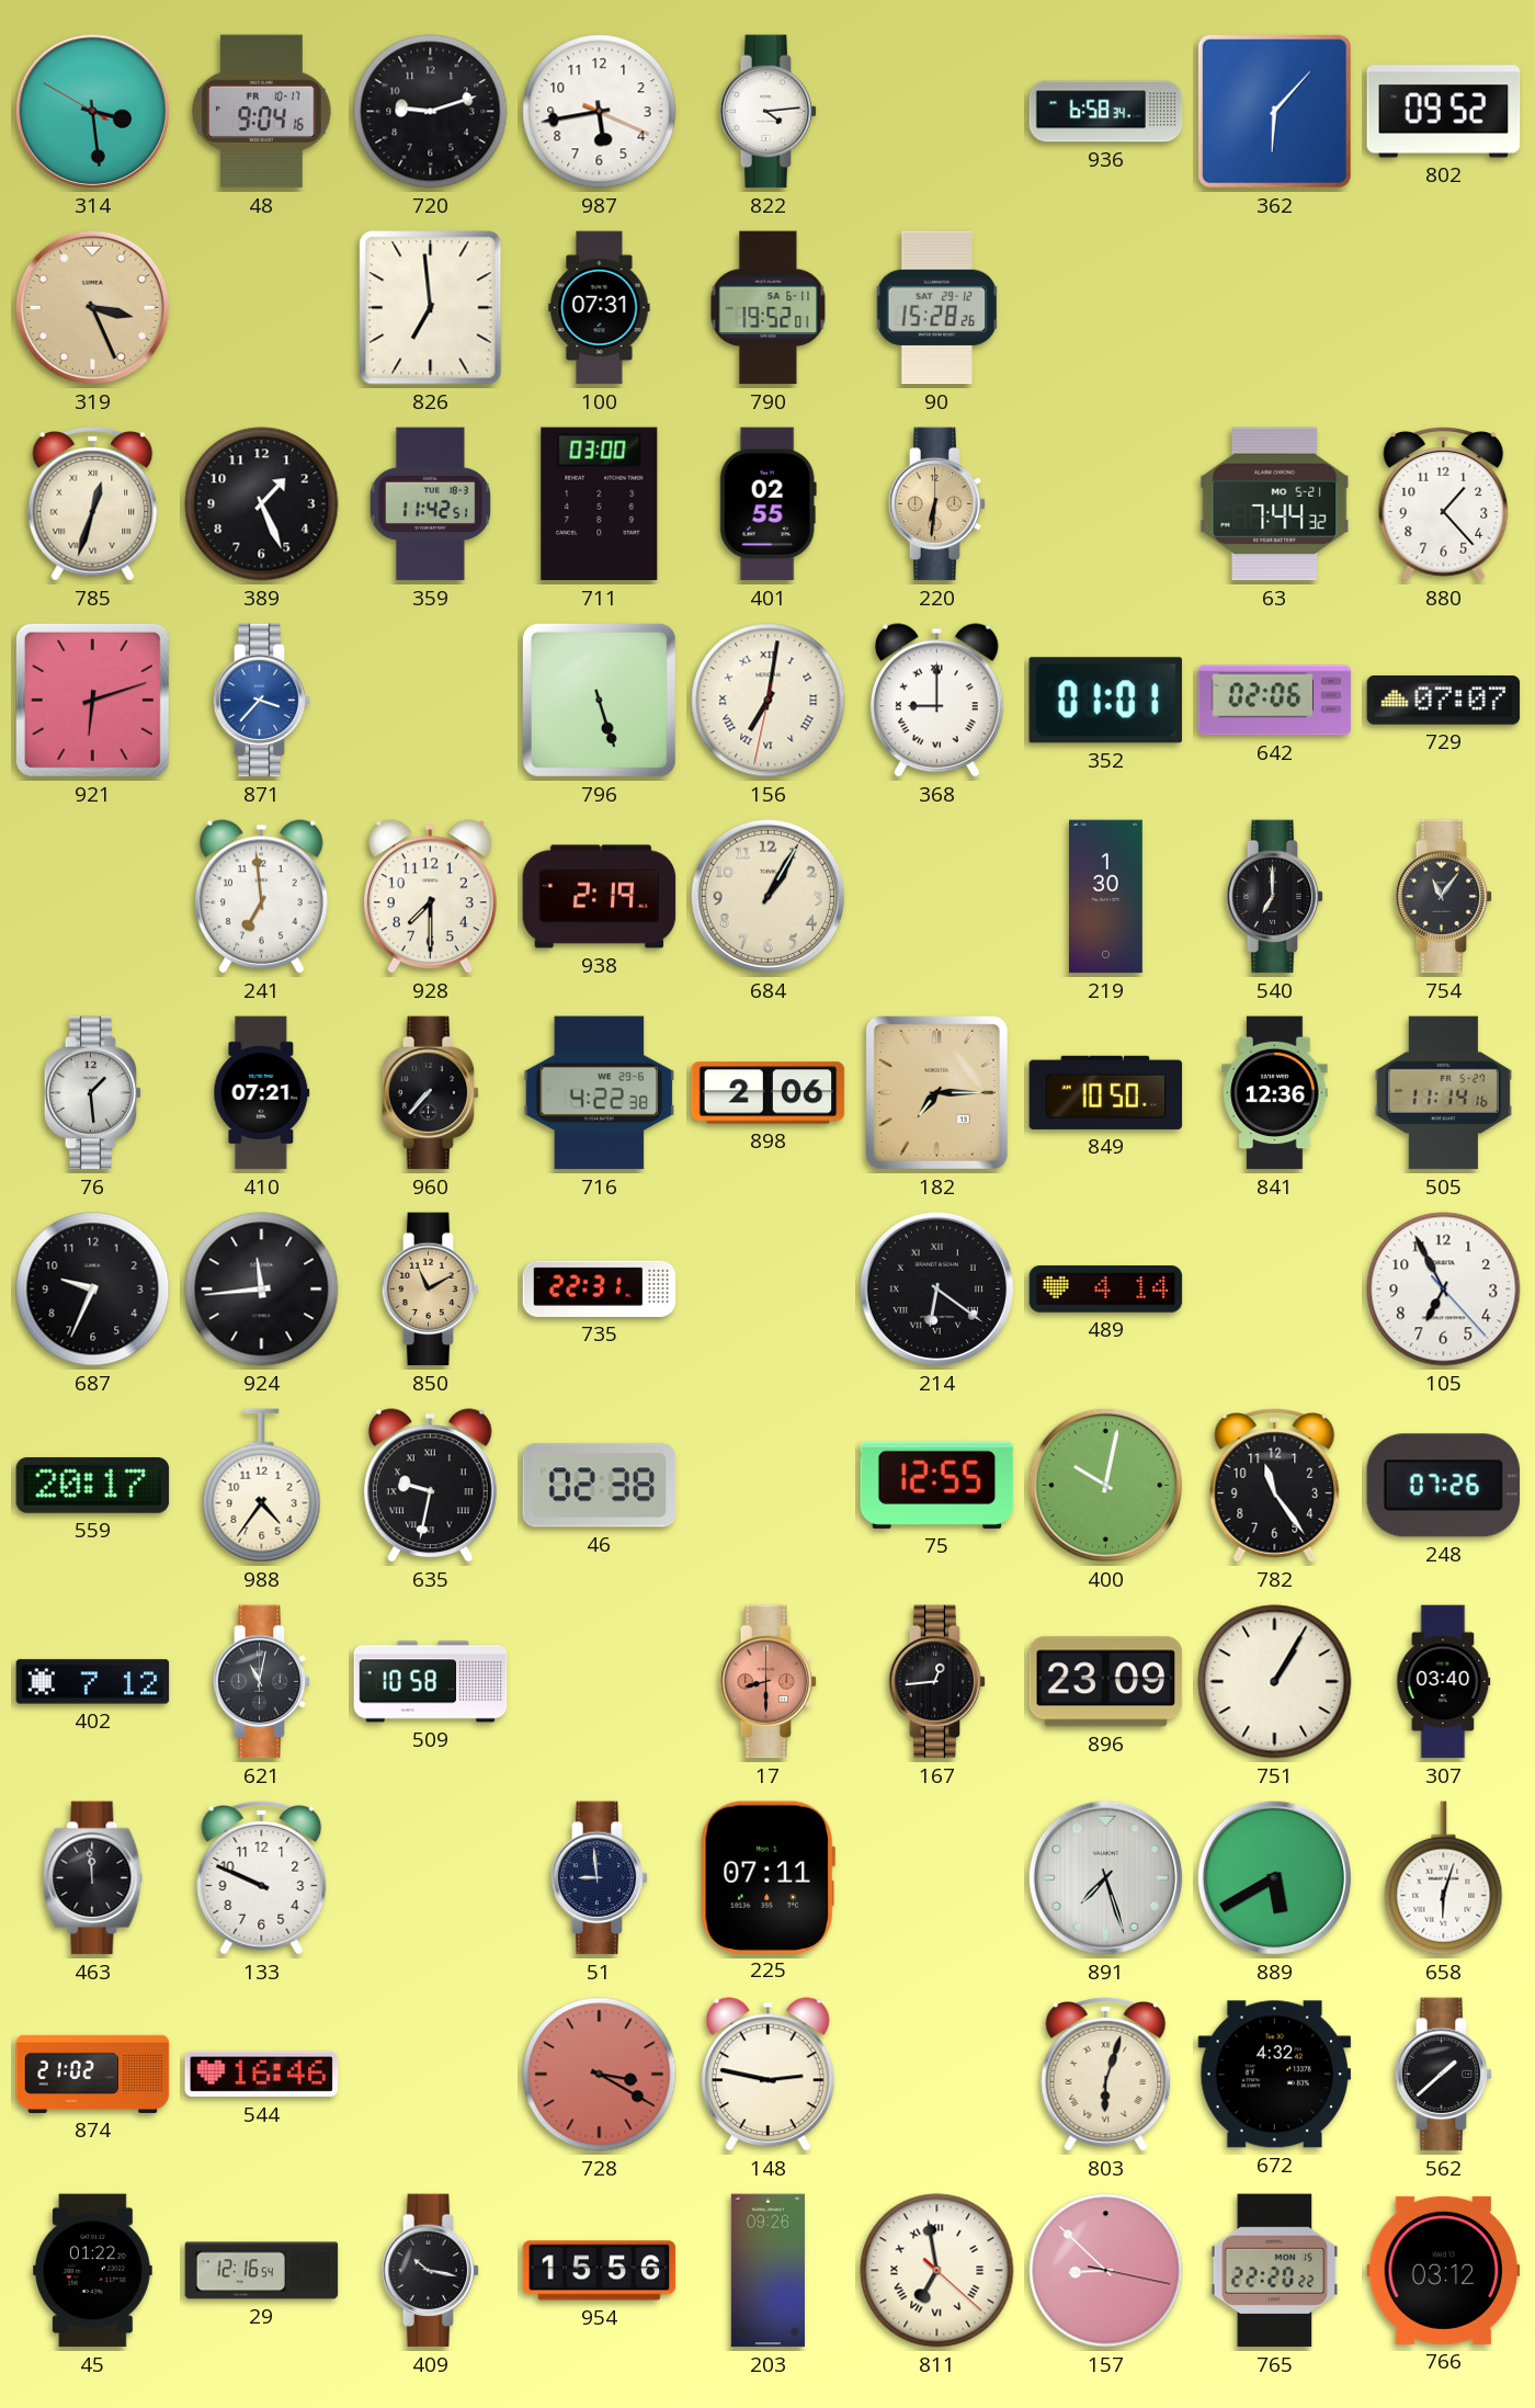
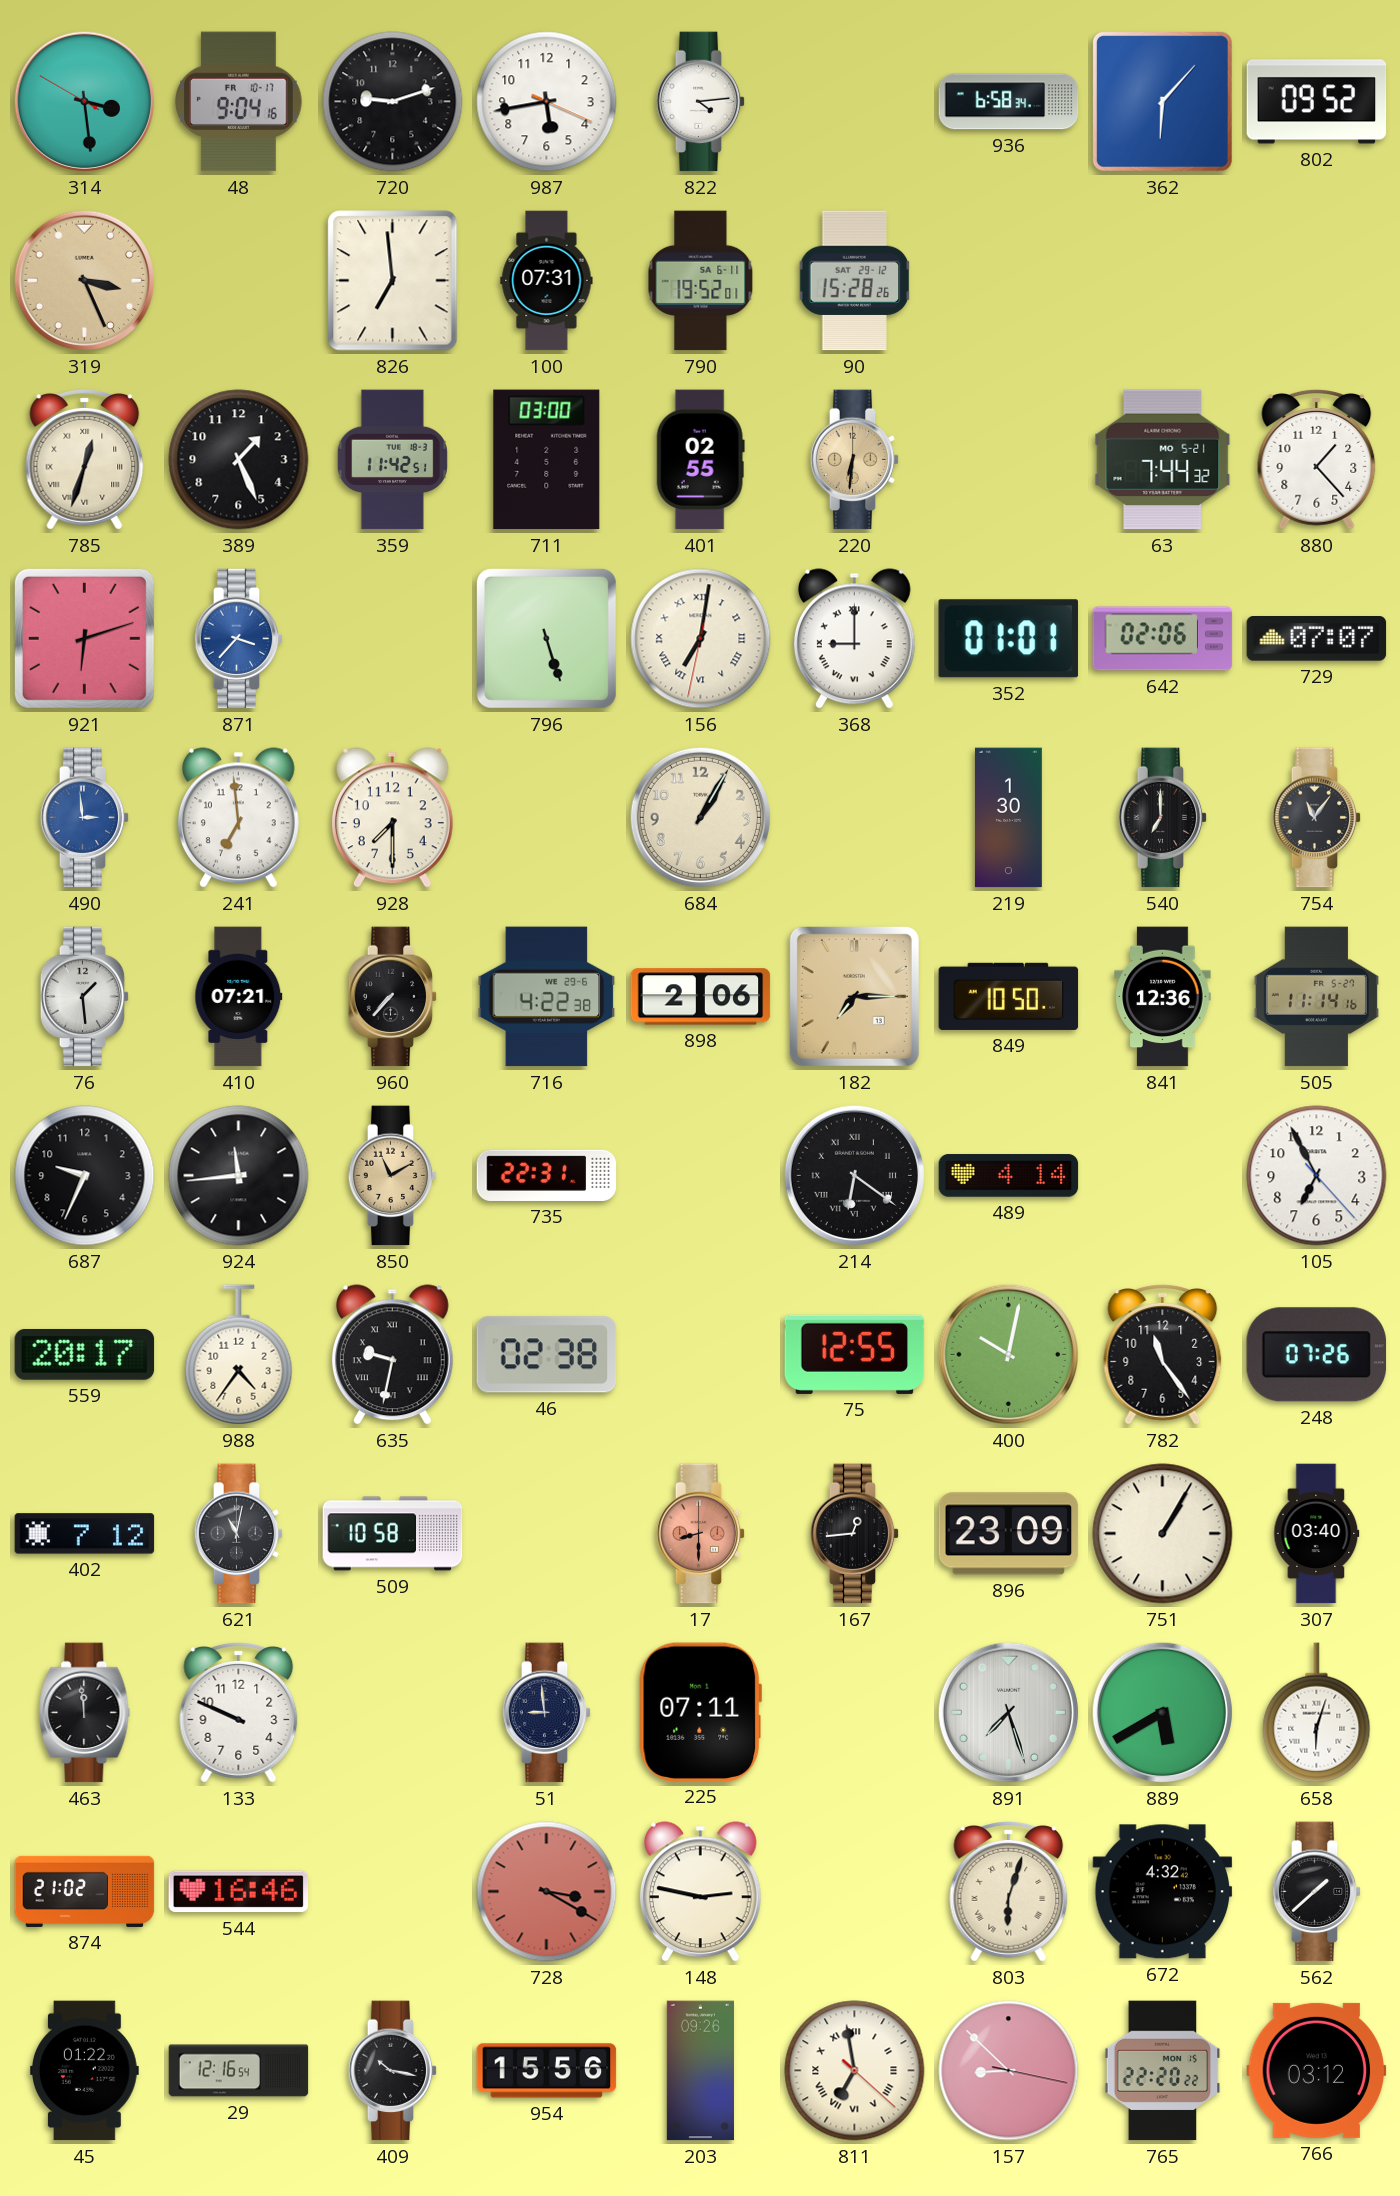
490: none -> 2:59
938: 2:19 -> none
